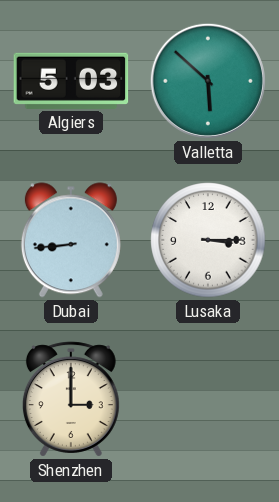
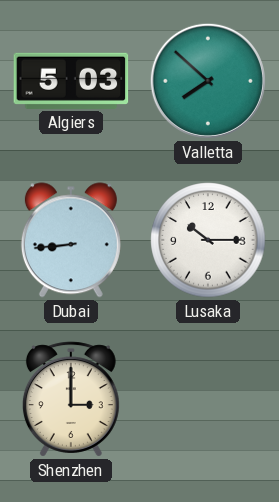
Valletta: 5:52 -> 7:52
Lusaka: 3:15 -> 10:15
